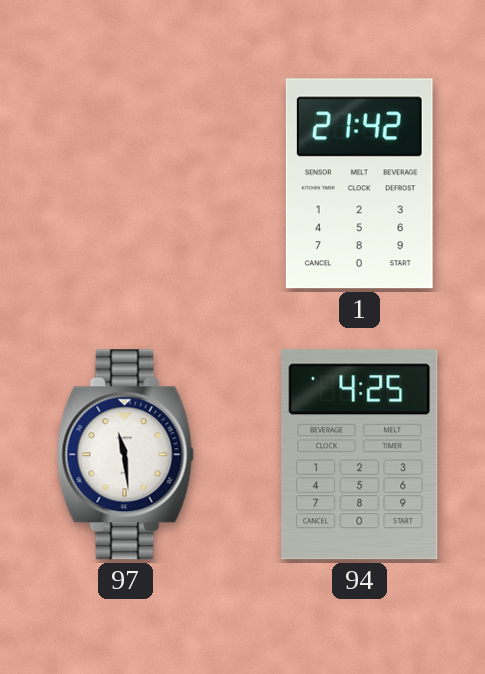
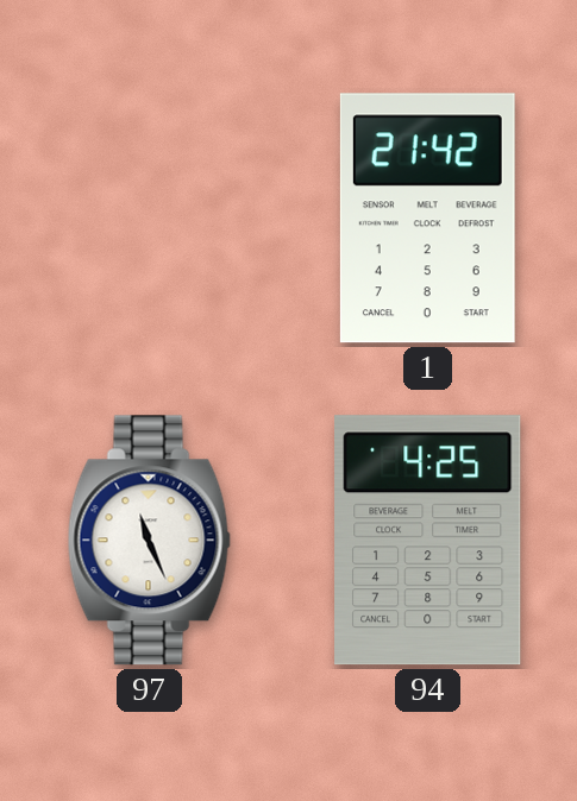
97: 11:29 -> 11:26
